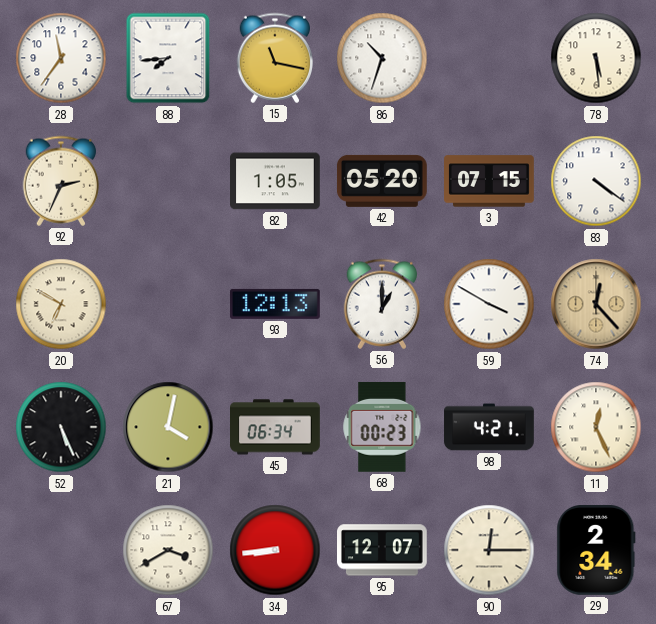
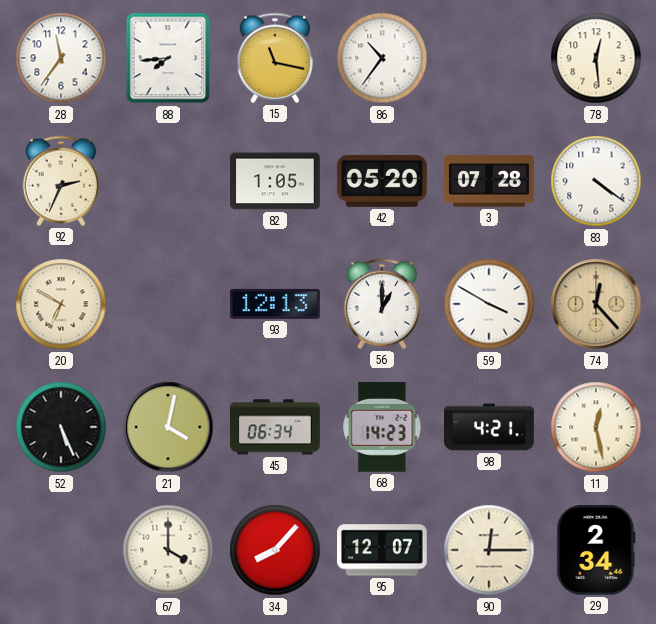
86: 10:33 -> 10:36
78: 5:29 -> 12:29
3: 07:15 -> 07:28
68: 00:23 -> 14:23
11: 12:26 -> 12:28
67: 3:40 -> 4:00
34: 8:44 -> 8:07
